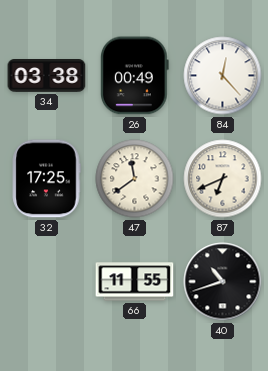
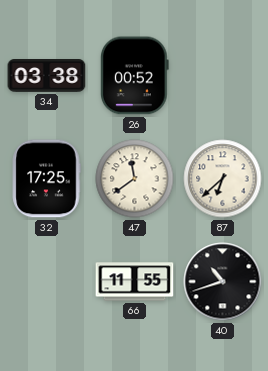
26: 00:49 -> 00:52
84: 12:23 -> none
87: 6:41 -> 6:38
